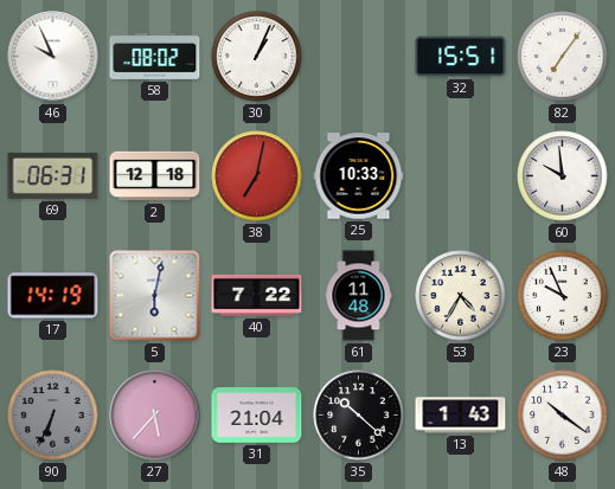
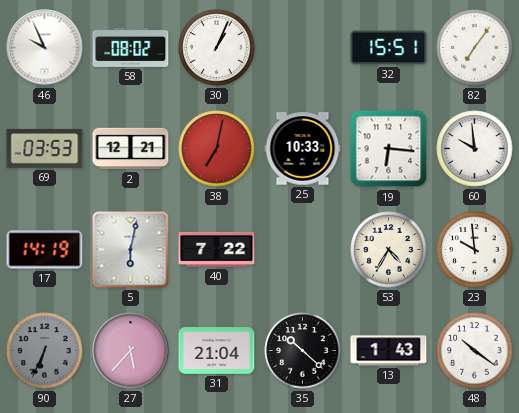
69: 06:31 -> 03:53
2: 12:18 -> 12:21
19: none -> 6:16
61: 11:48 -> none
23: 9:56 -> 9:59
